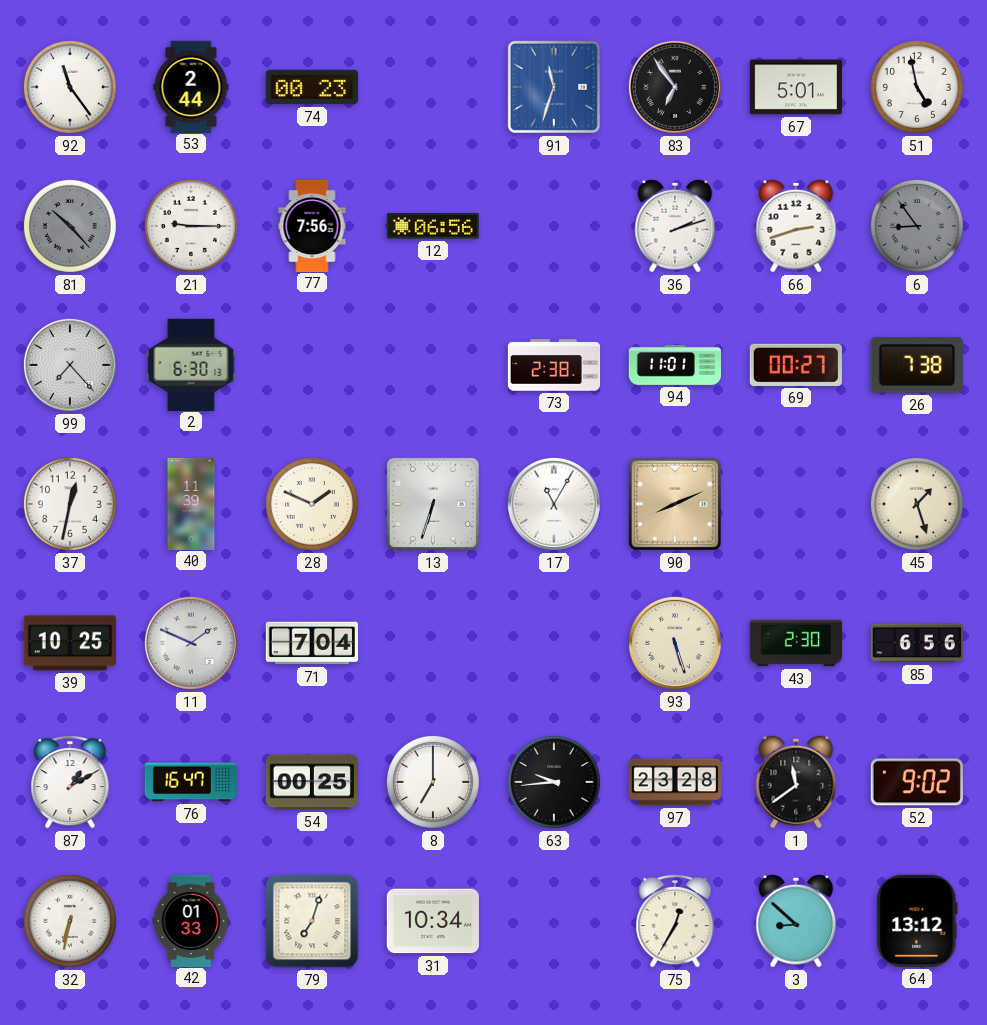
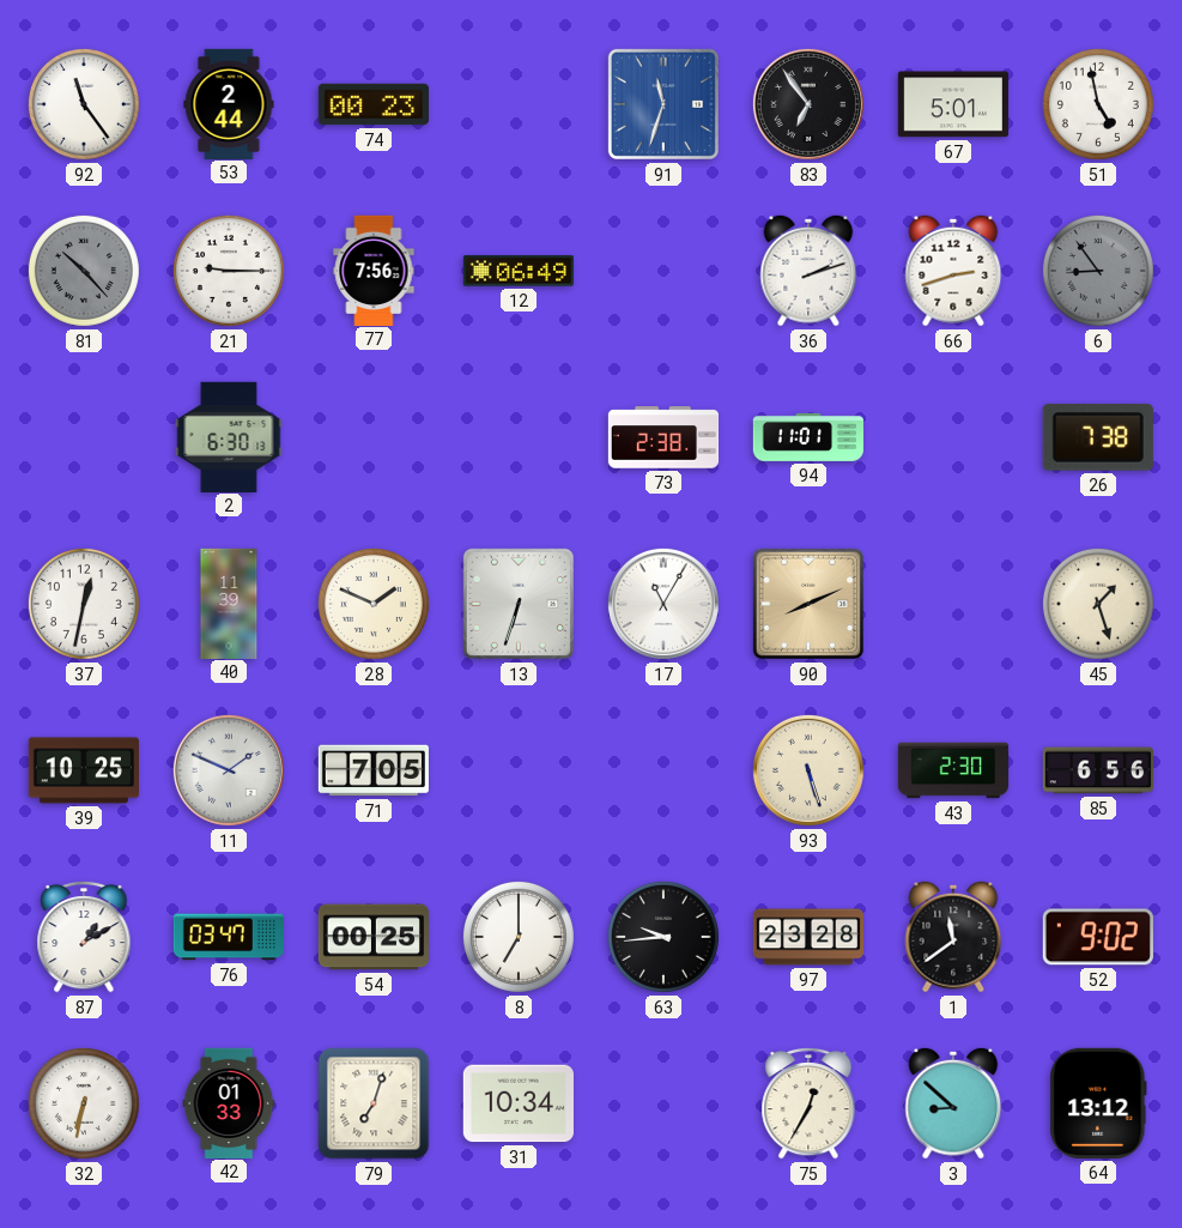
12: 06:56 -> 06:49
99: 7:23 -> none
69: 00:27 -> none
71: 7:04 -> 7:05
76: 16:47 -> 03:47
